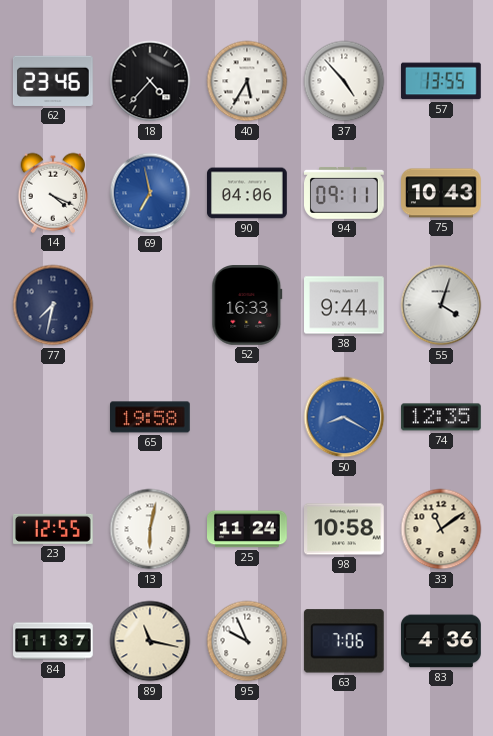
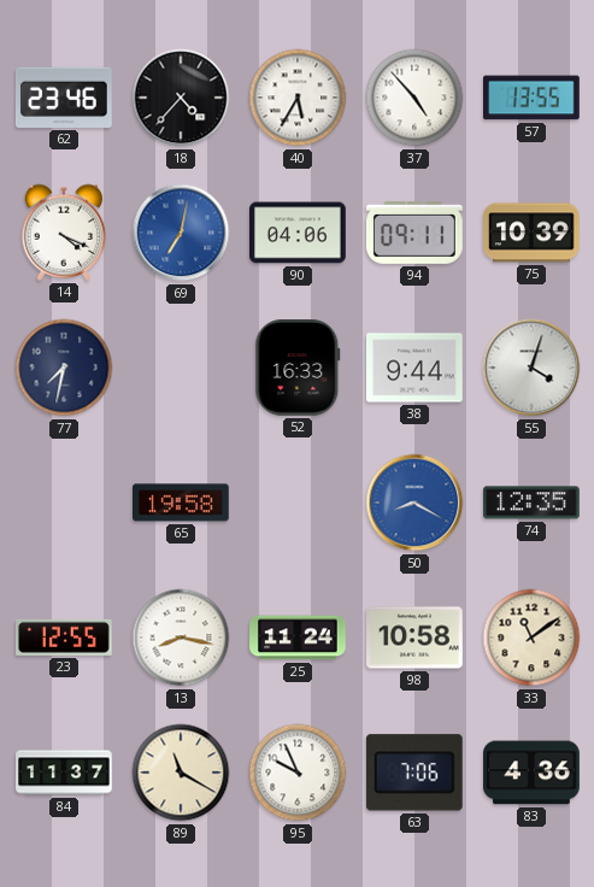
69: 6:58 -> 7:02
75: 10:43 -> 10:39
13: 6:02 -> 8:17
89: 11:17 -> 11:20
